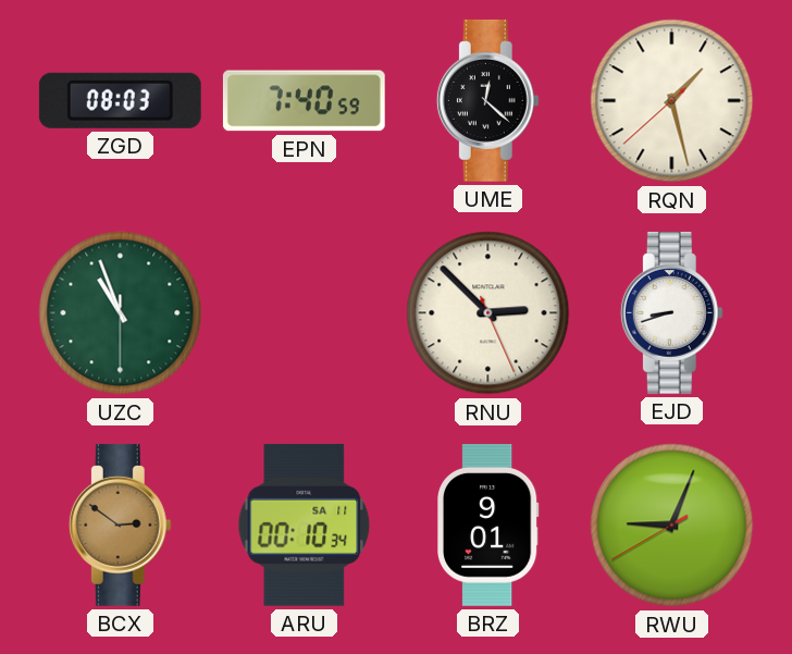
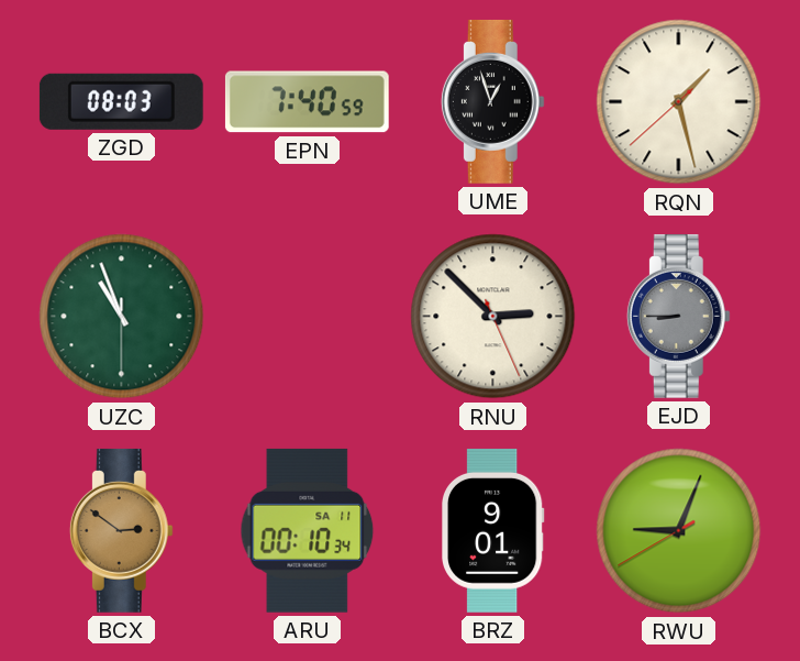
UME: 12:22 -> 12:57
EJD: 8:42 -> 8:45
EJD dial: white -> grey
